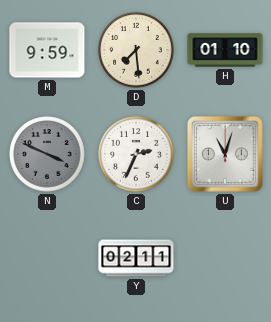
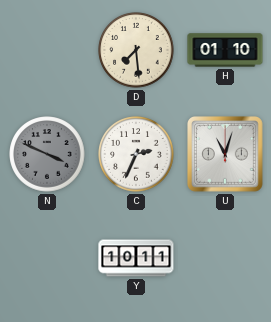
M: 9:59 -> none
Y: 02:11 -> 10:11
